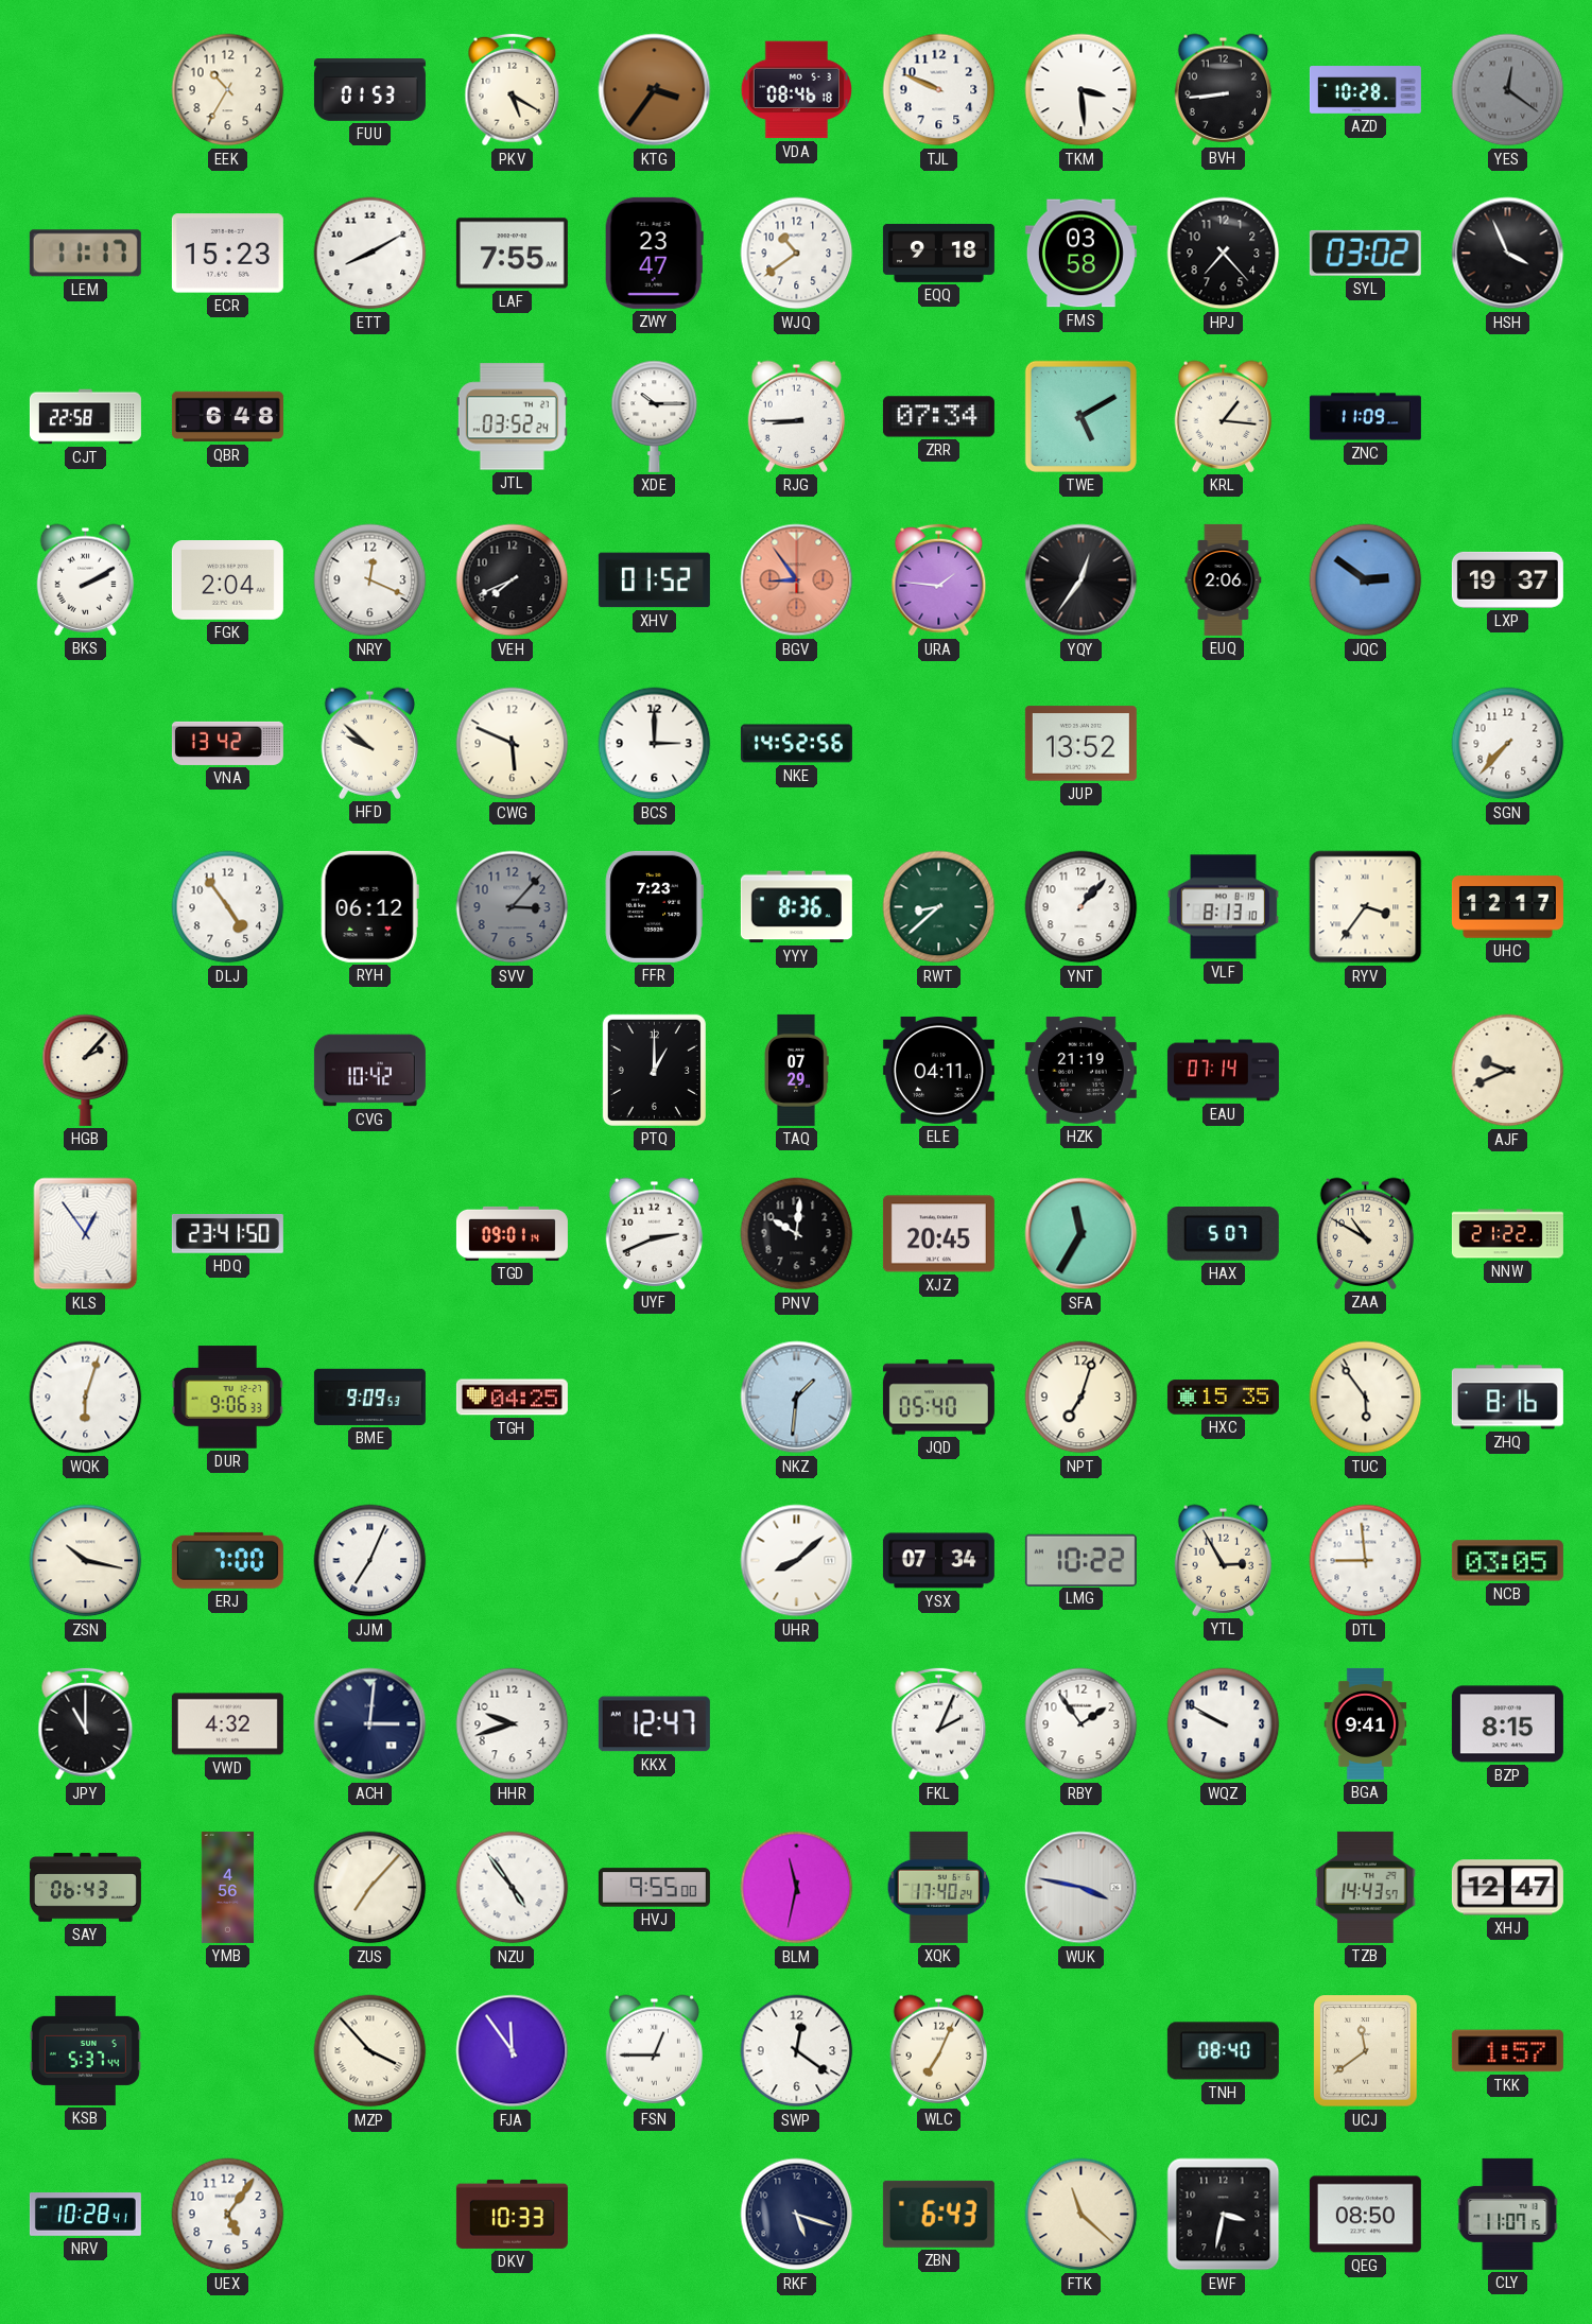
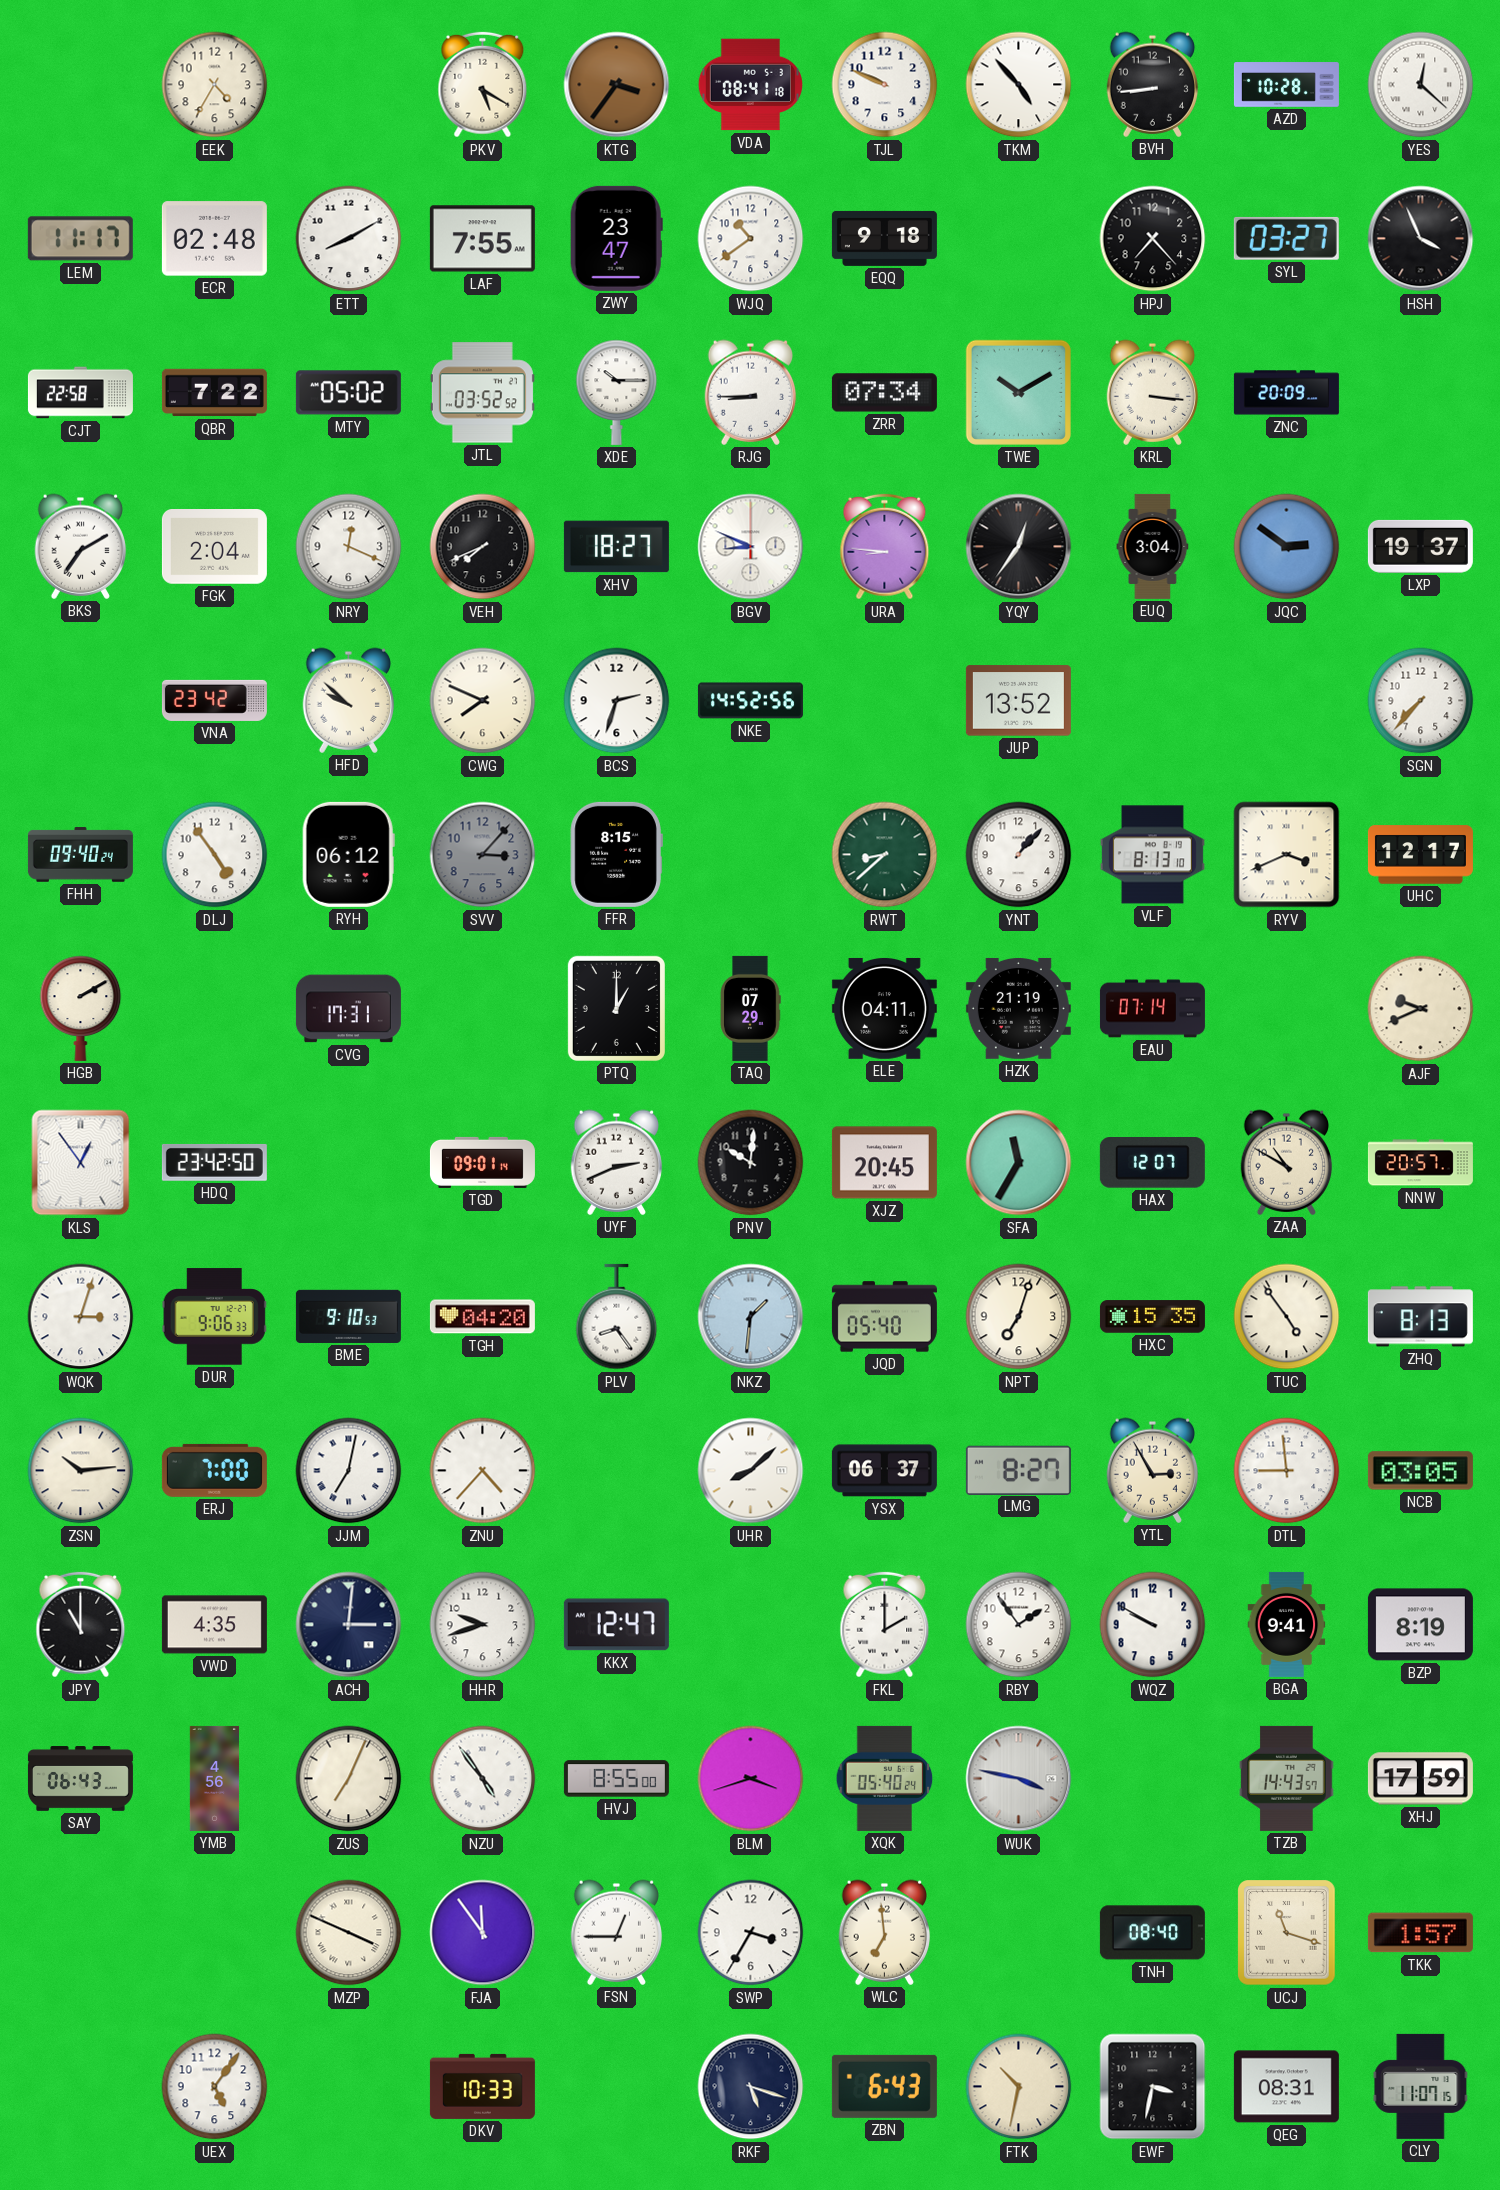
EEK: 10:35 -> 4:35
FUU: 01:53 -> none
VDA: 08:46 -> 08:41
TKM: 3:29 -> 4:53
YES: 12:21 -> 12:22
YES dial: grey -> white
ECR: 15:23 -> 02:48
FMS: 03:58 -> none
SYL: 03:02 -> 03:27
QBR: 6:48 -> 7:22
MTY: none -> 05:02
JTL: 03:52:24 -> 03:52:52
TWE: 5:10 -> 10:10
KRL: 1:16 -> 3:16
ZNC: 11:09 -> 20:09
BKS: 2:10 -> 7:10
XHV: 01:52 -> 18:27
BGV: 8:54 -> 8:49
BGV dial: salmon -> white
URA: 1:46 -> 8:46
EUQ: 2:06 -> 3:04
VNA: 13:42 -> 23:42
CWG: 5:49 -> 7:49
BCS: 3:00 -> 2:33
FHH: none -> 09:40
FFR: 7:23 -> 8:15
YYY: 8:36 -> none
RYV: 3:36 -> 3:41
HGB: 2:07 -> 2:10
CVG: 10:42 -> 17:31
HDQ: 23:41 -> 23:42
HAX: 5:07 -> 12:07
NNW: 21:22 -> 20:57
WQK: 6:03 -> 3:03
BME: 9:09 -> 9:10
TGH: 04:25 -> 04:20
PLV: none -> 8:24
TUC: 5:54 -> 4:54
ZHQ: 8:16 -> 8:13
ZSN: 10:17 -> 10:14
JJM: 7:04 -> 7:02
ZNU: none -> 4:37
YSX: 07:34 -> 06:37
LMG: 10:22 -> 8:27
VWD: 4:32 -> 4:35
FKL: 2:04 -> 2:00
BZP: 8:15 -> 8:19
ZUS: 7:07 -> 7:04
HVJ: 9:55 -> 8:55
BLM: 11:32 -> 3:42
XQK: 17:40 -> 05:40
XHJ: 12:47 -> 17:59
KSB: 5:37 -> none
MZP: 3:53 -> 3:49
SWP: 12:21 -> 3:35
WLC: 7:04 -> 6:59
UCJ: 11:39 -> 11:18
NRV: 10:28 -> none
FTK: 11:22 -> 10:32
QEG: 08:50 -> 08:31
